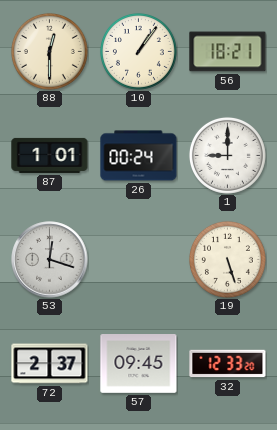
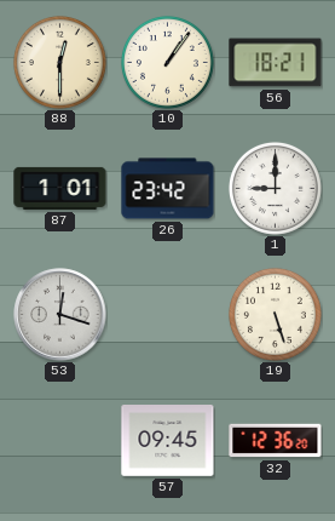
26: 00:24 -> 23:42
72: 2:37 -> none
32: 12:33 -> 12:36
